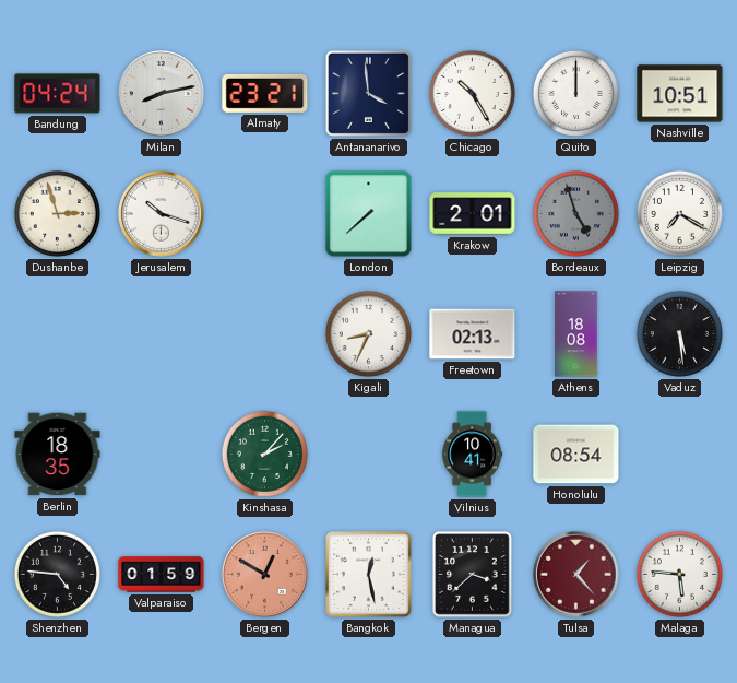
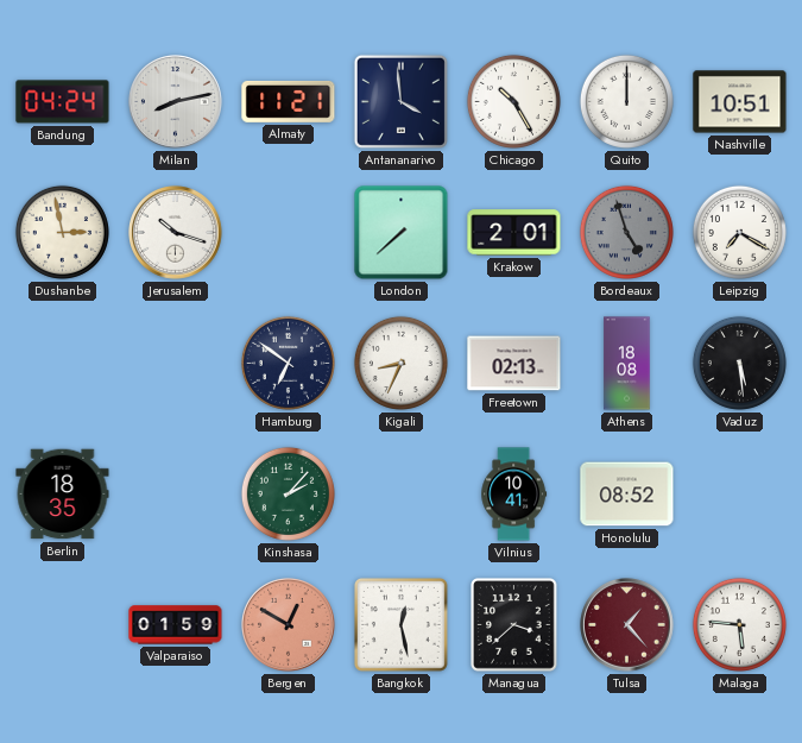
Almaty: 23:21 -> 11:21
Dushanbe: 2:57 -> 2:58
Hamburg: none -> 6:51
Honolulu: 08:54 -> 08:52
Shenzhen: 4:46 -> none
